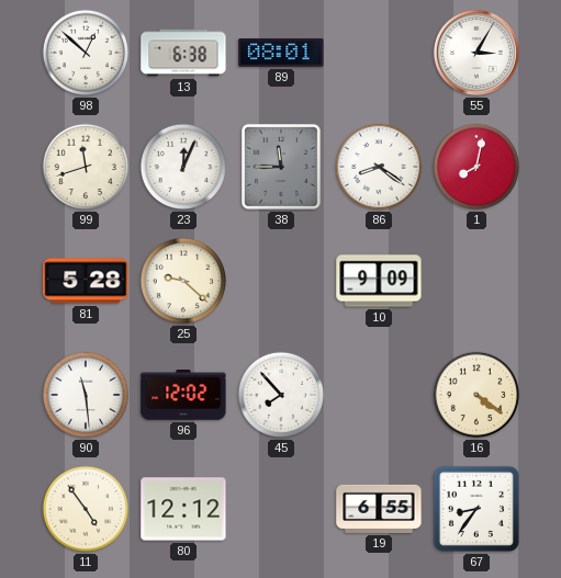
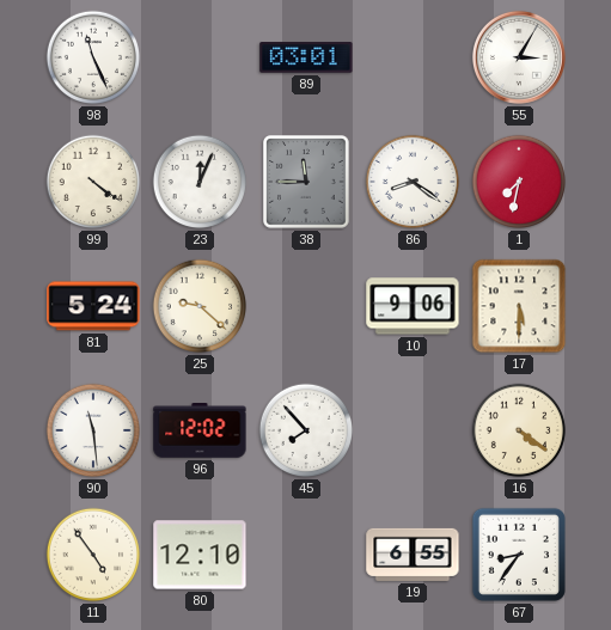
98: 12:52 -> 11:26
13: 6:38 -> none
89: 08:01 -> 03:01
99: 11:42 -> 4:21
1: 8:02 -> 7:32
81: 5:28 -> 5:24
10: 9:09 -> 9:06
17: none -> 5:30
80: 12:12 -> 12:10
